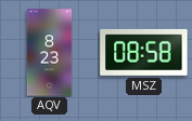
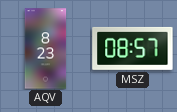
MSZ: 08:58 -> 08:57
